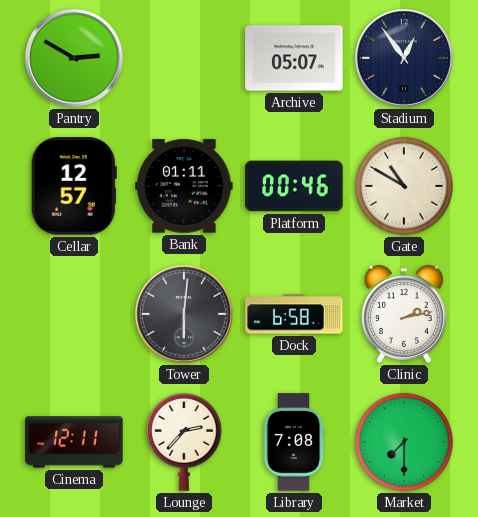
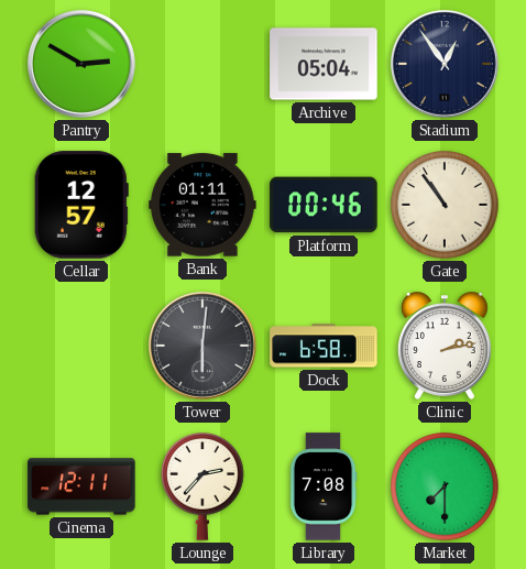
Archive: 05:07 -> 05:04
Gate: 10:50 -> 10:54
